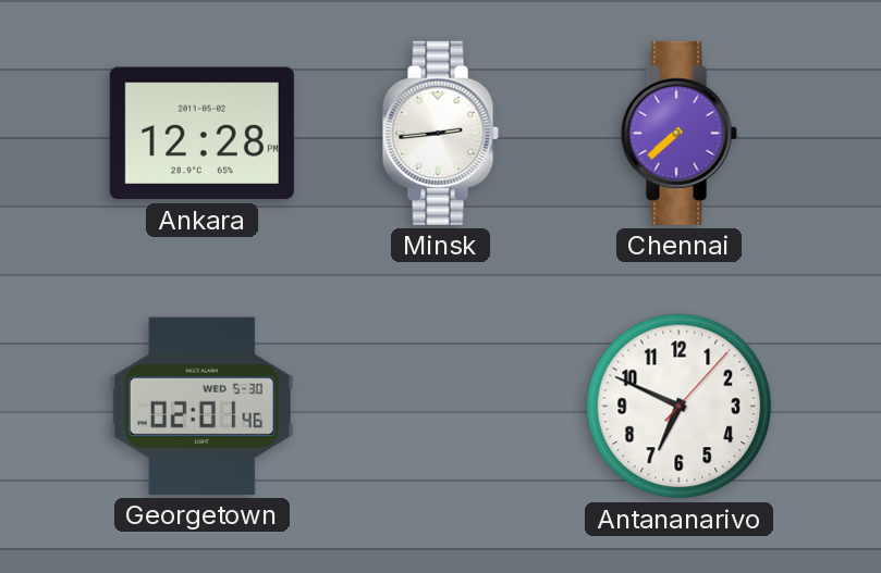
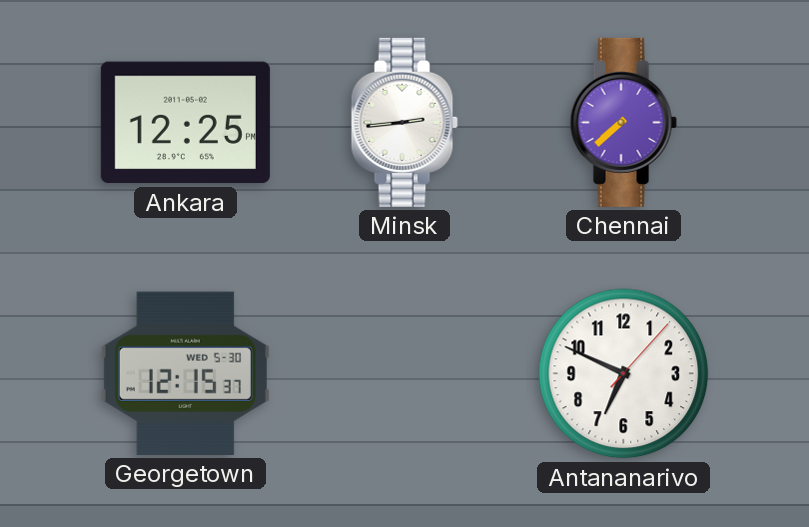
Ankara: 12:28 -> 12:25
Georgetown: 02:01 -> 12:15
